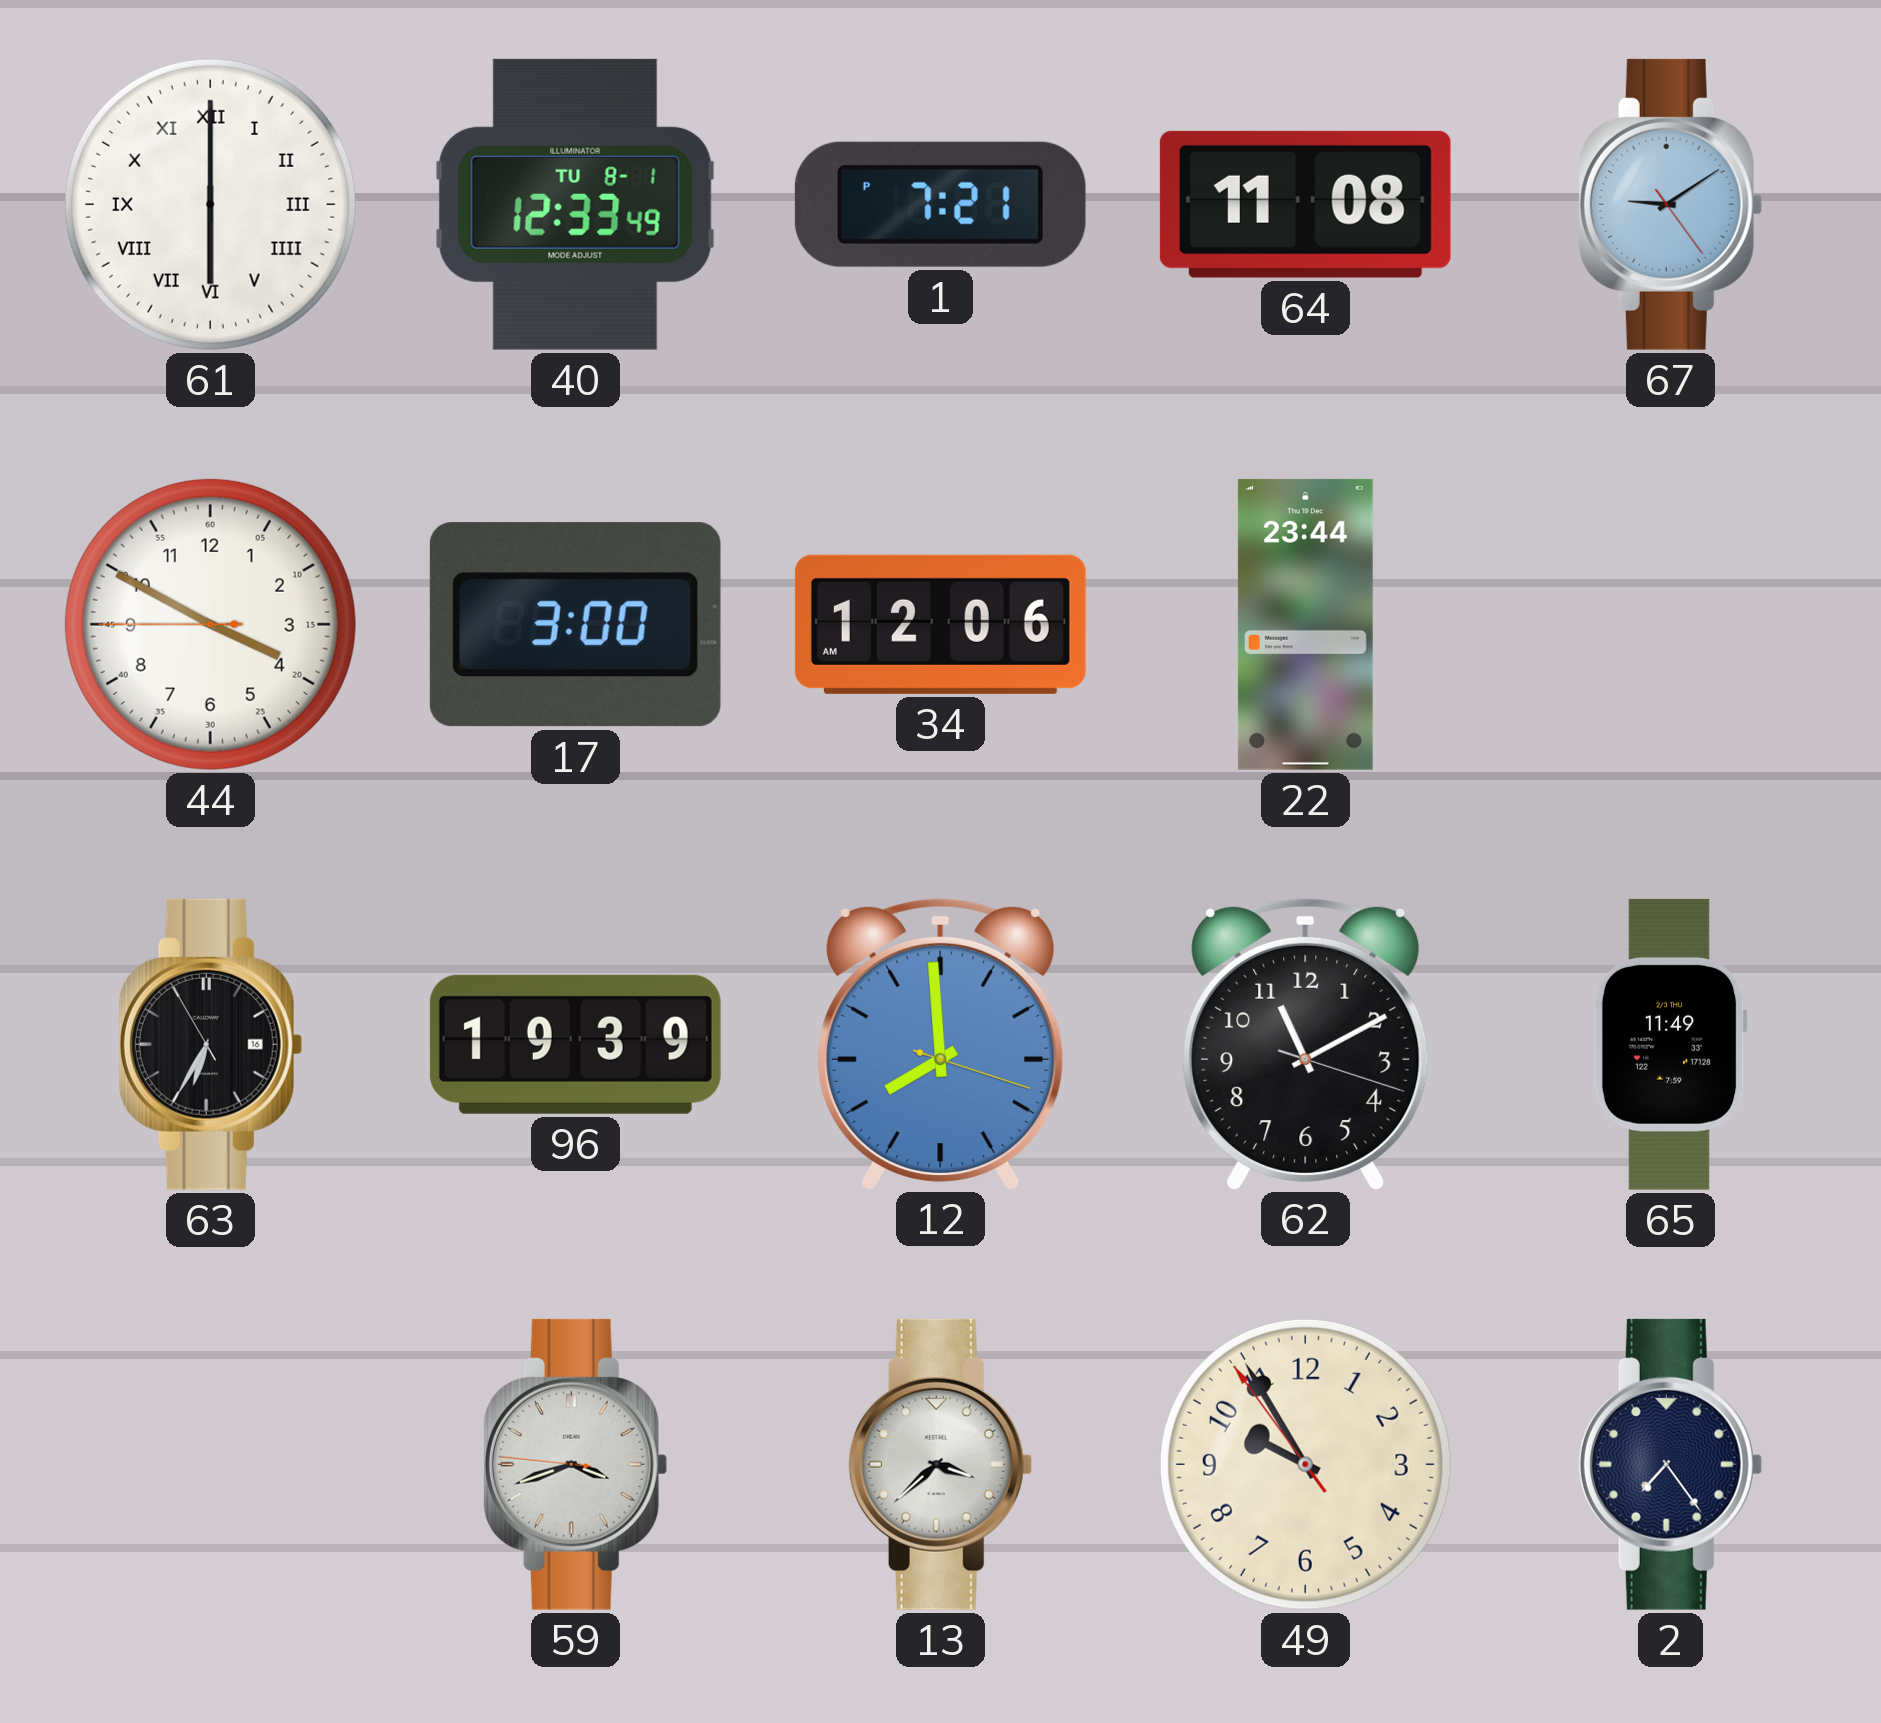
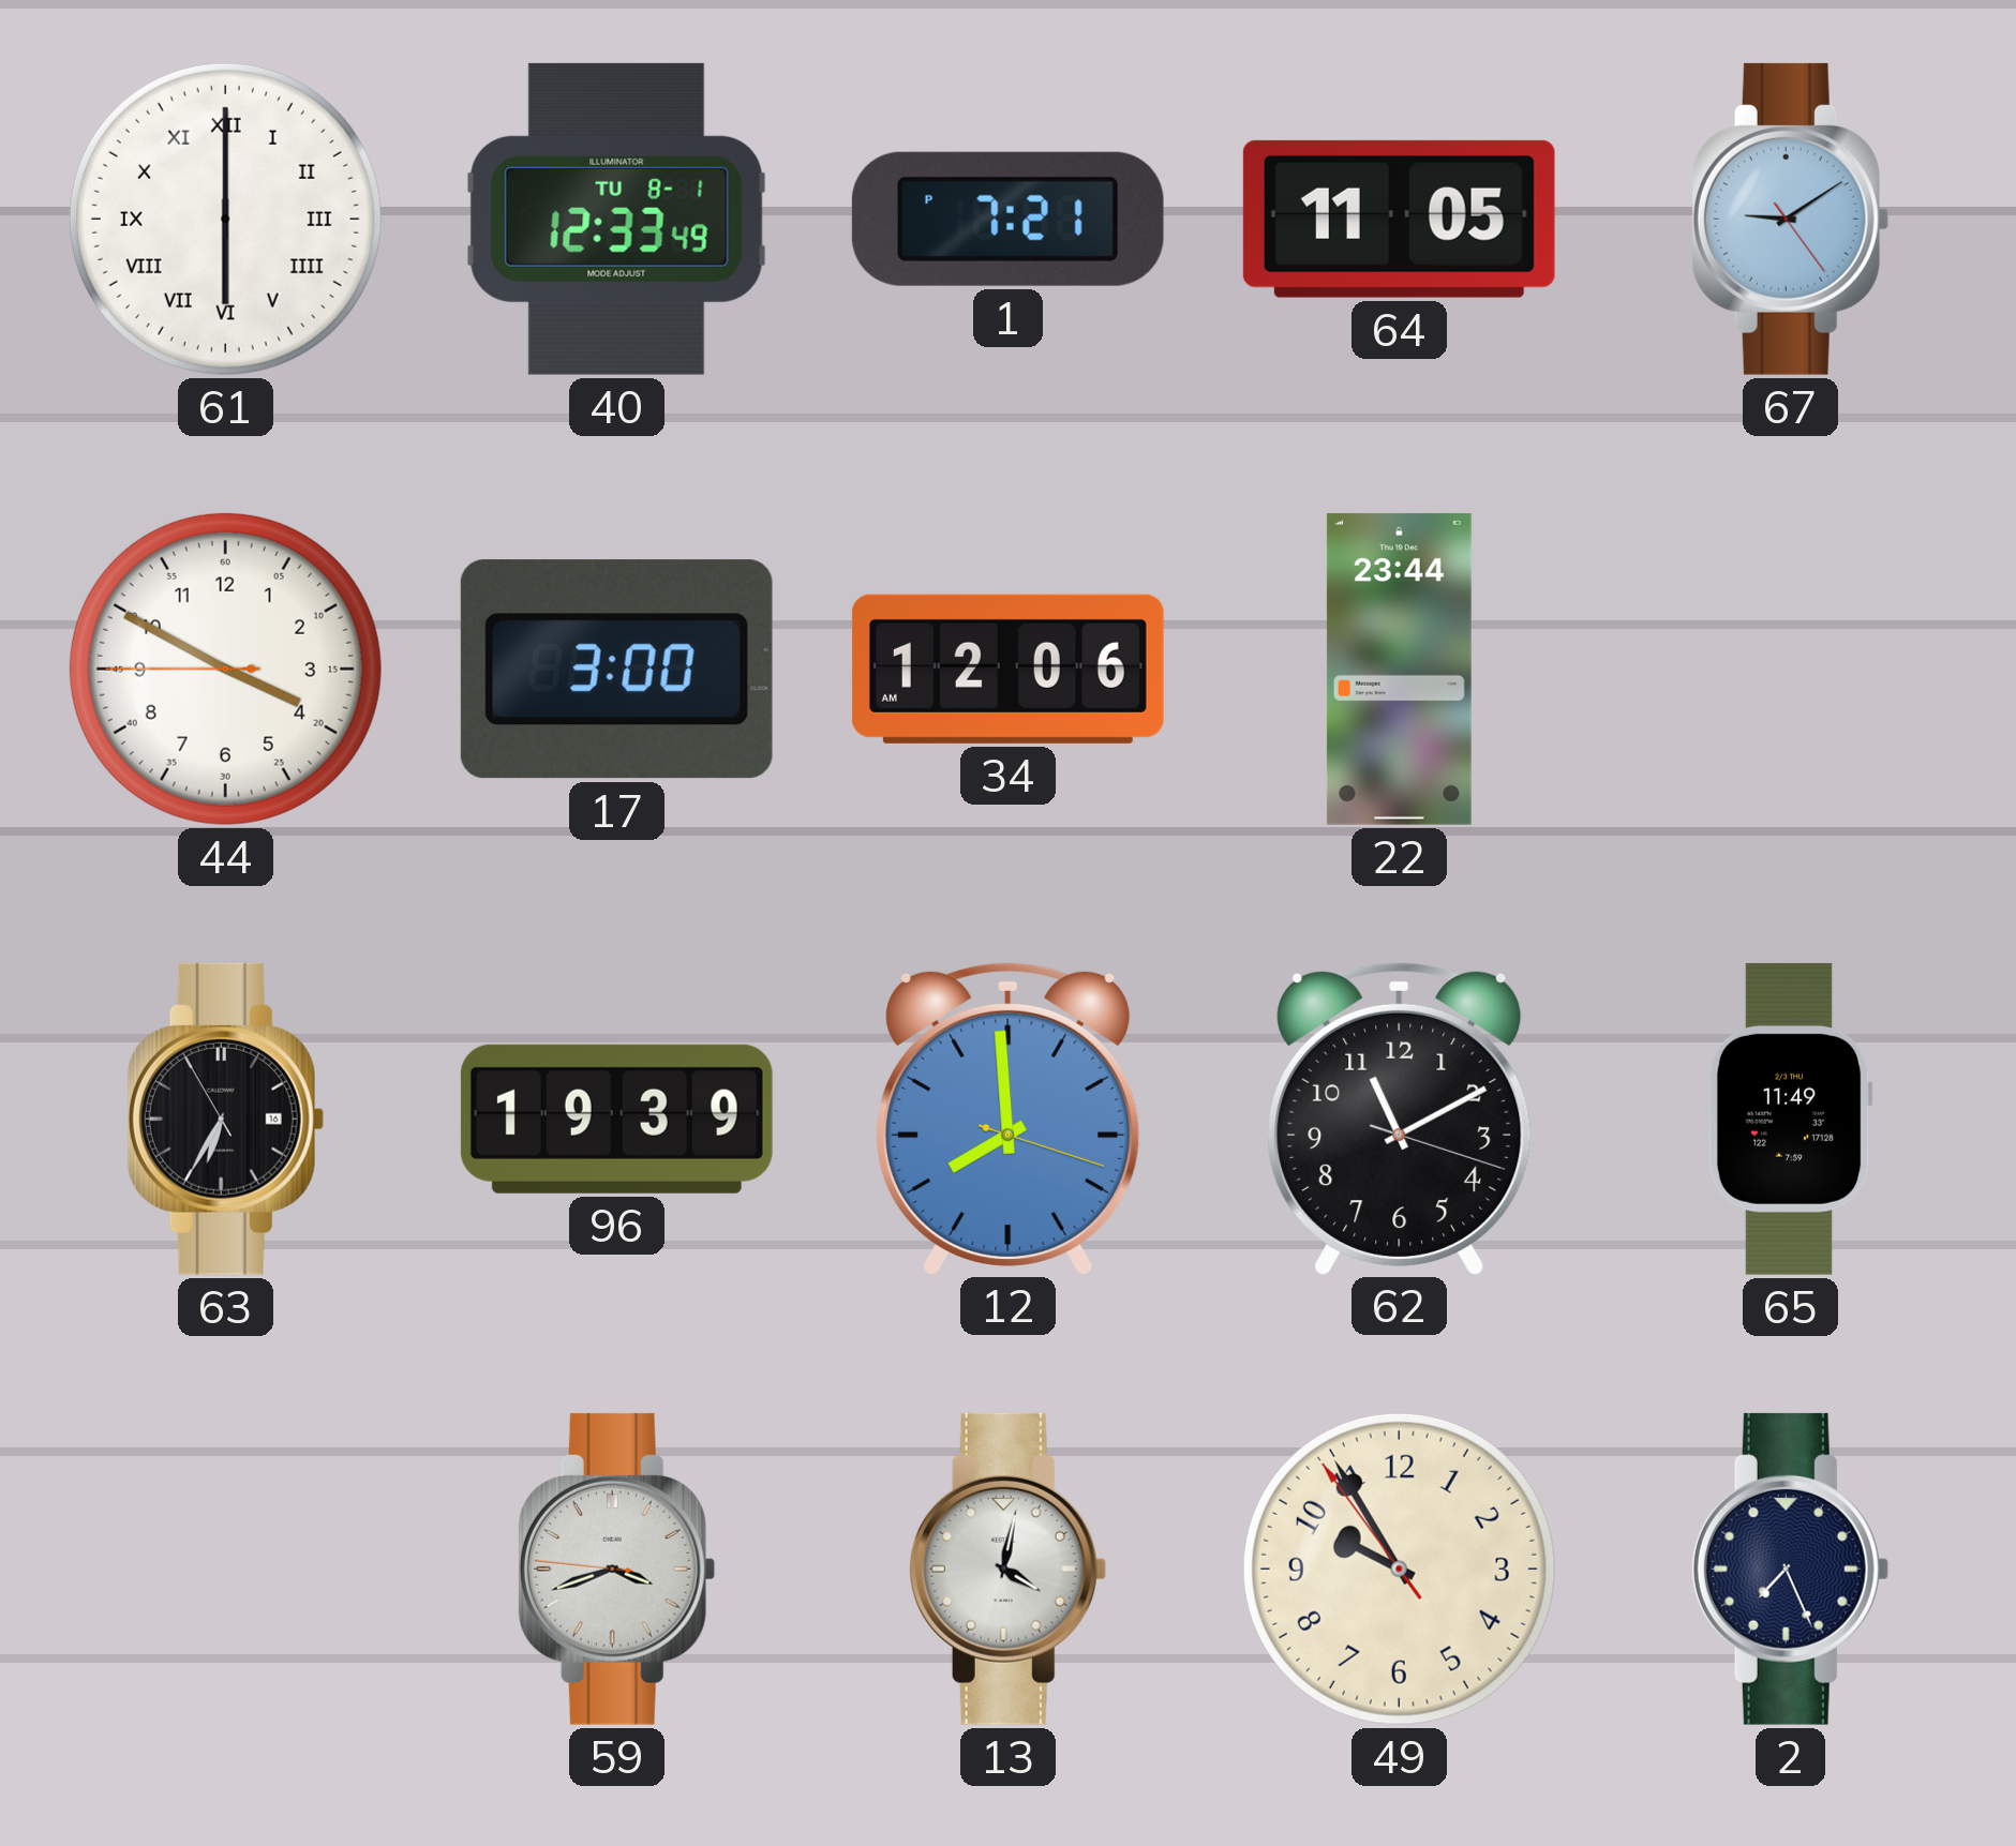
64: 11:08 -> 11:05
13: 3:38 -> 4:02
2: 7:24 -> 7:26
